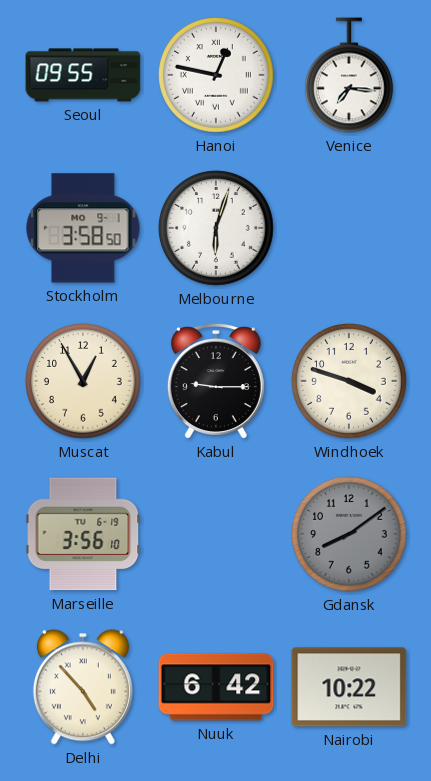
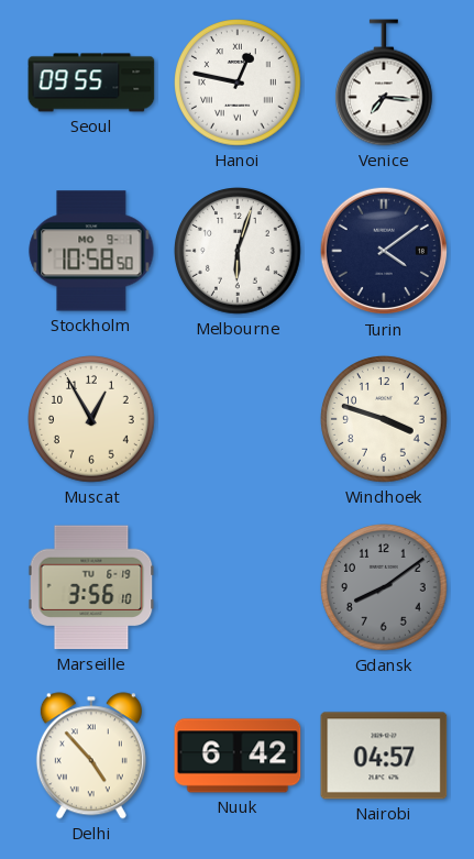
Stockholm: 3:58 -> 10:58
Turin: none -> 4:09
Kabul: 9:15 -> none
Nairobi: 10:22 -> 04:57
